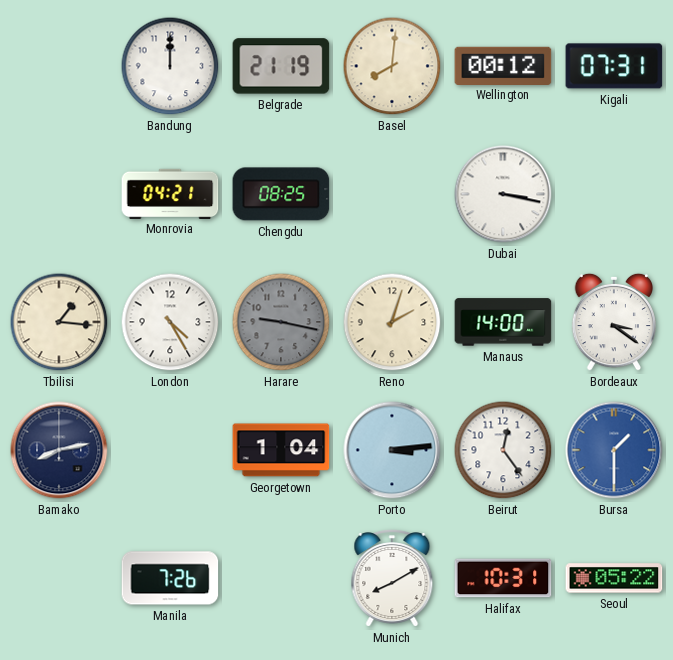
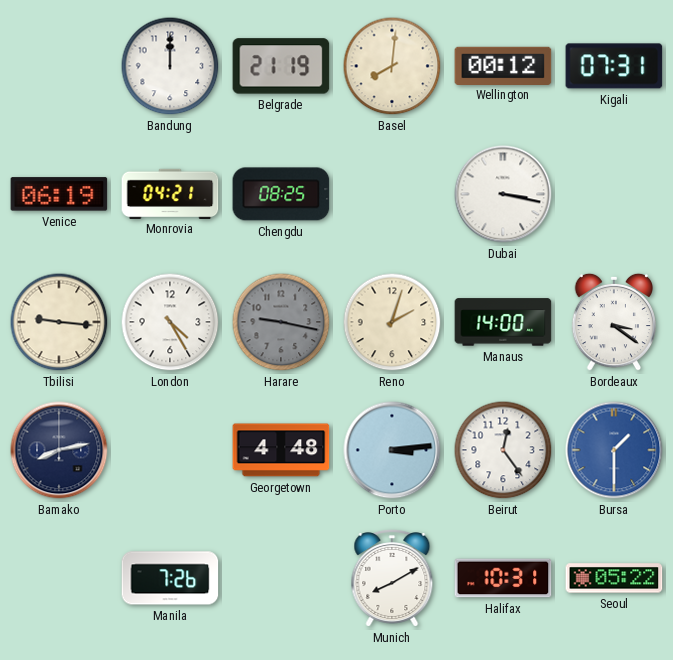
Venice: none -> 06:19
Tbilisi: 1:16 -> 9:16
Georgetown: 1:04 -> 4:48
